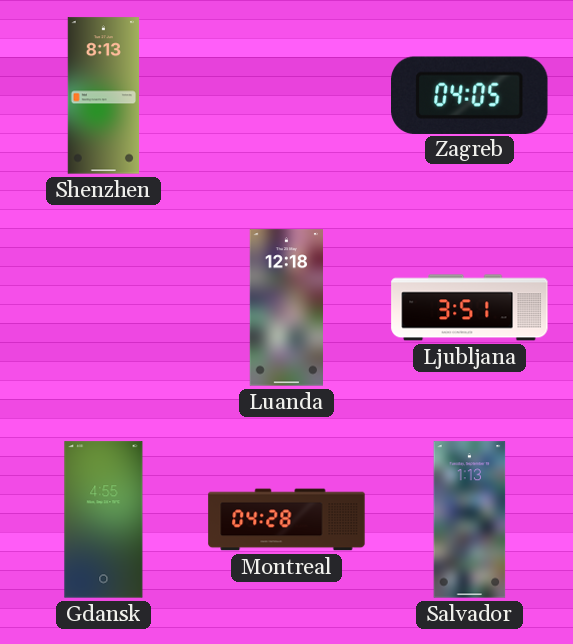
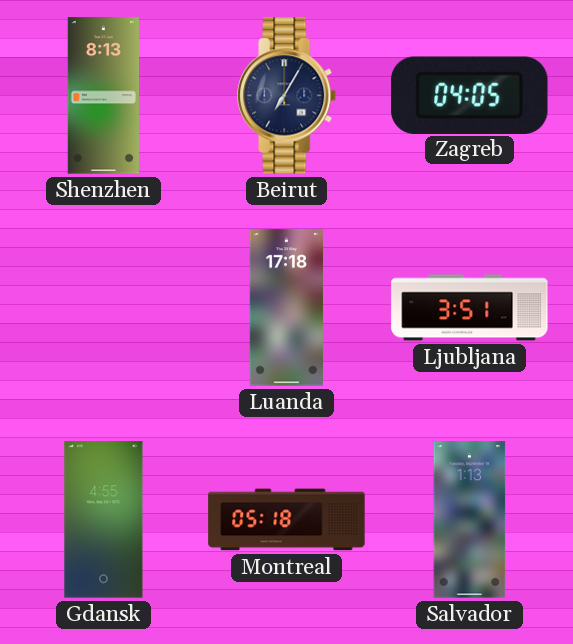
Beirut: none -> 7:05
Luanda: 12:18 -> 17:18
Montreal: 04:28 -> 05:18
